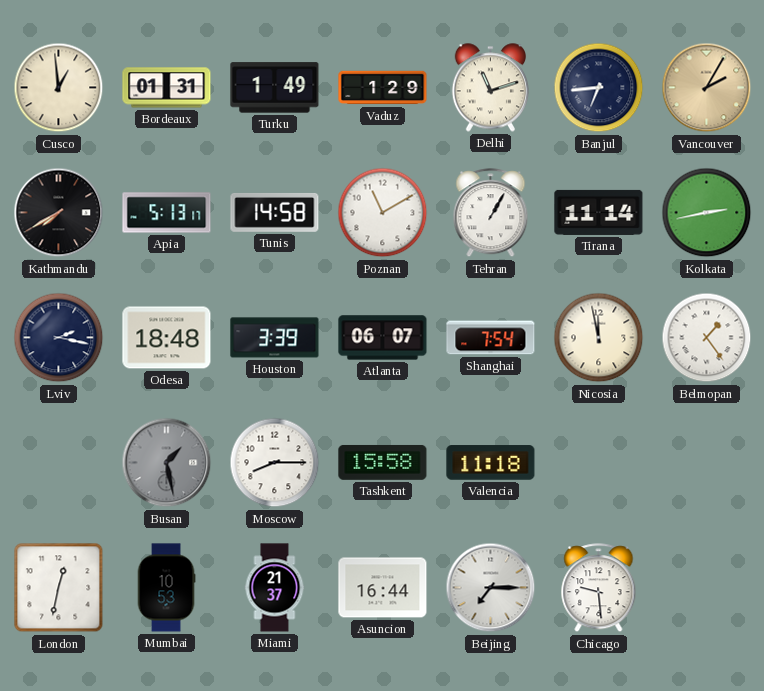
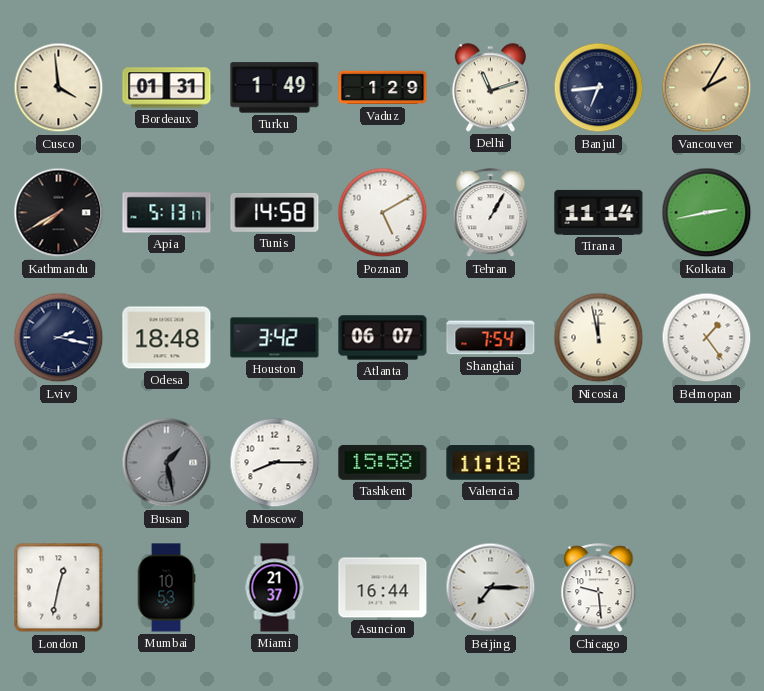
Cusco: 12:59 -> 3:59
Poznan: 11:10 -> 5:10
Houston: 3:39 -> 3:42
